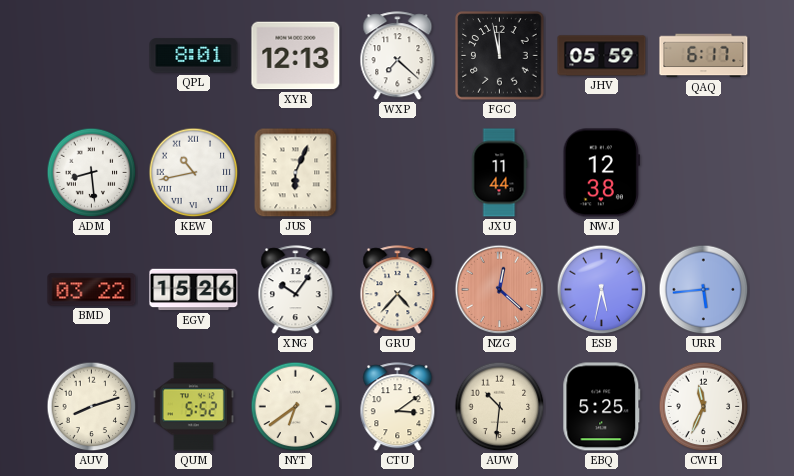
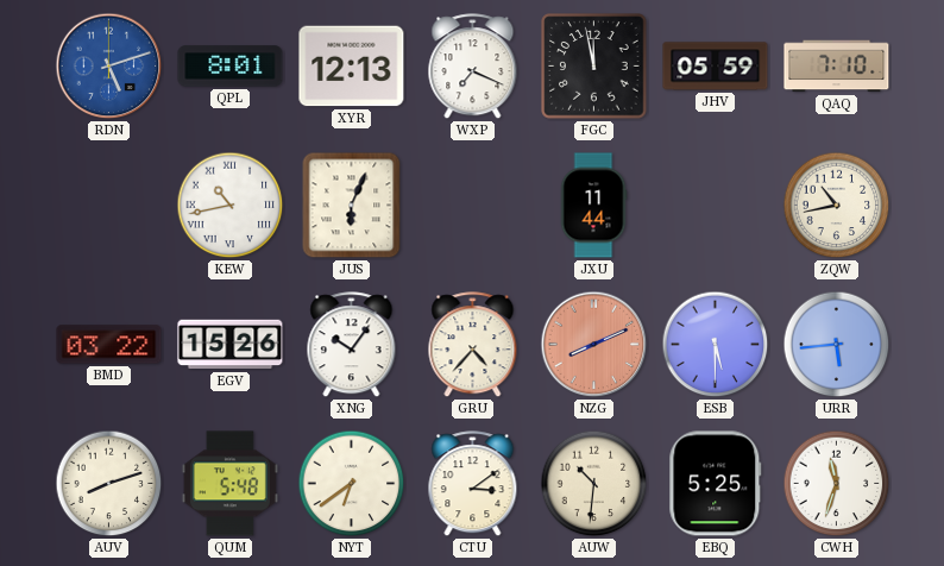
RDN: none -> 5:12
WXP: 7:22 -> 7:19
QAQ: 6:17 -> 7:10
ADM: 8:29 -> none
NWJ: 12:38 -> none
ZQW: none -> 10:43
NZG: 12:22 -> 8:11
ESB: 5:32 -> 5:30
QUM: 5:52 -> 5:48
CWH: 11:34 -> 11:33
